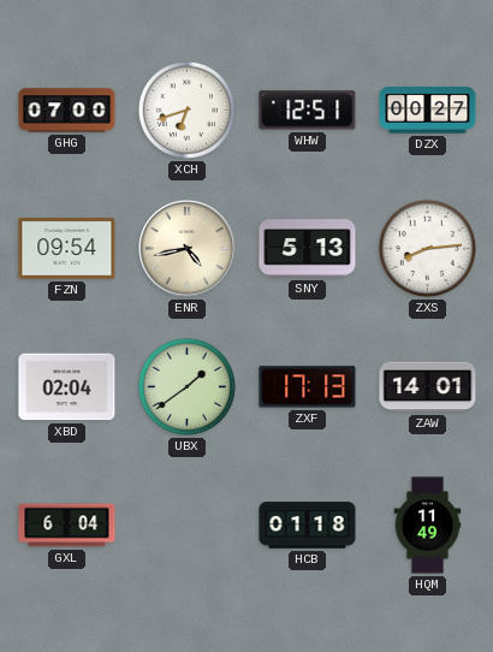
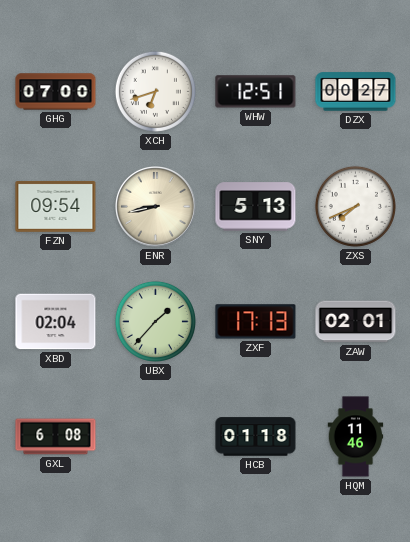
ENR: 4:43 -> 8:43
ZXS: 8:14 -> 7:41
UBX: 1:39 -> 1:37
ZAW: 14:01 -> 02:01
GXL: 6:04 -> 6:08
HQM: 11:49 -> 11:46
